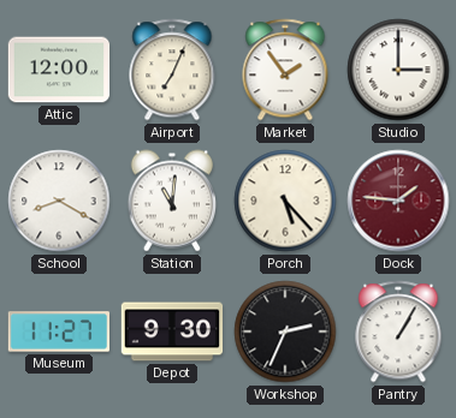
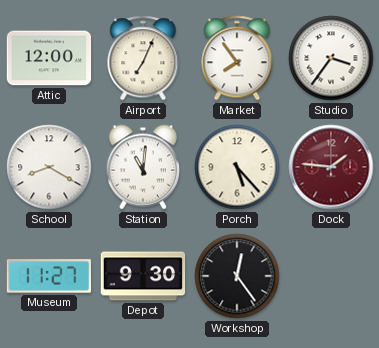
Market: 1:54 -> 7:54
Studio: 3:00 -> 3:36
Workshop: 2:34 -> 12:24
Pantry: 1:05 -> none
